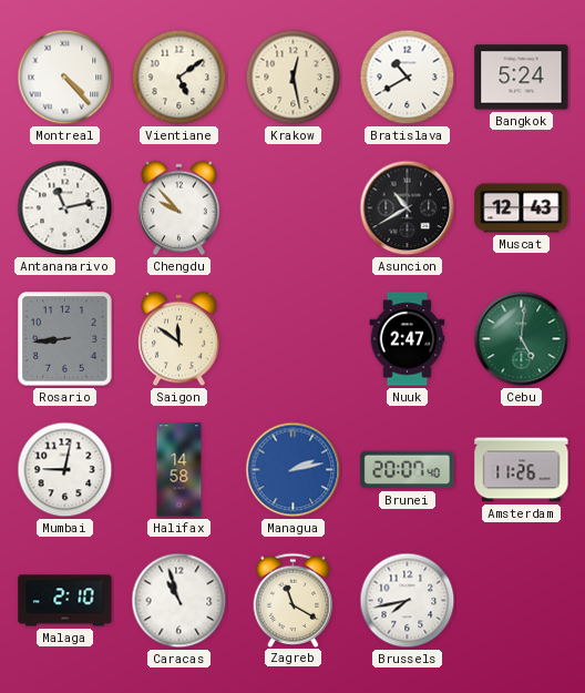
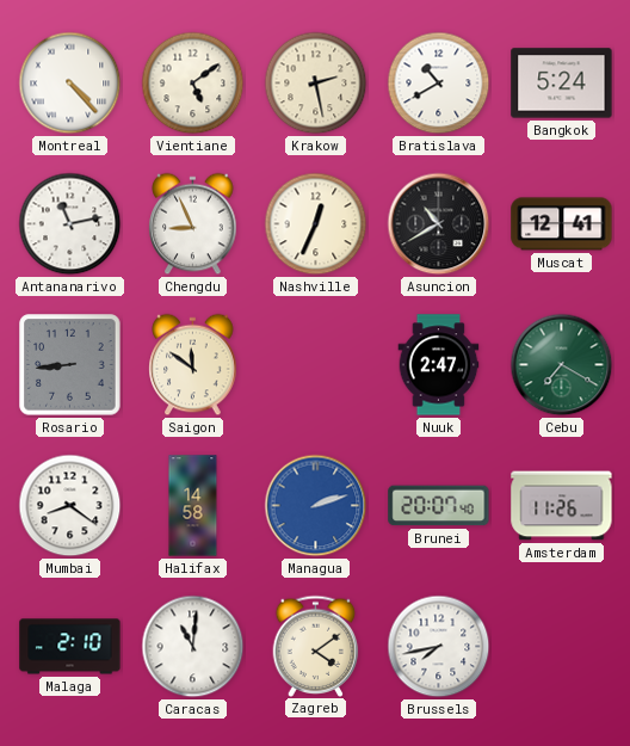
Krakow: 12:28 -> 2:28
Chengdu: 9:53 -> 8:56
Nashville: none -> 12:34
Muscat: 12:43 -> 12:41
Cebu: 5:01 -> 7:20
Mumbai: 9:02 -> 8:21
Managua: 2:13 -> 2:12
Caracas: 10:57 -> 11:01
Zagreb: 11:20 -> 4:09
